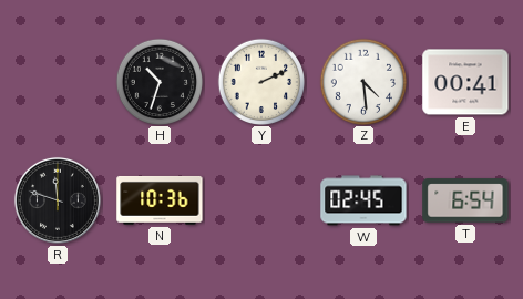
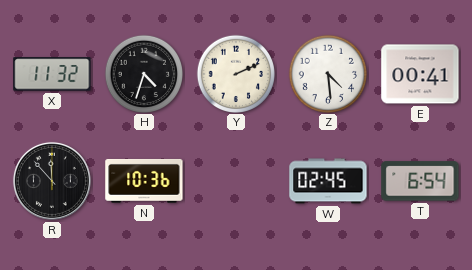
X: none -> 11:32
H: 10:33 -> 4:33
R: 11:48 -> 11:53
